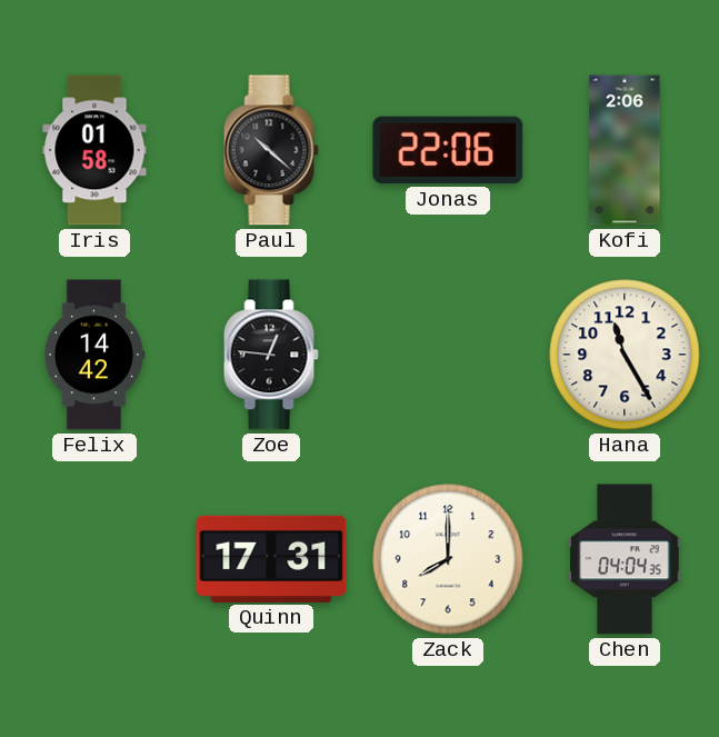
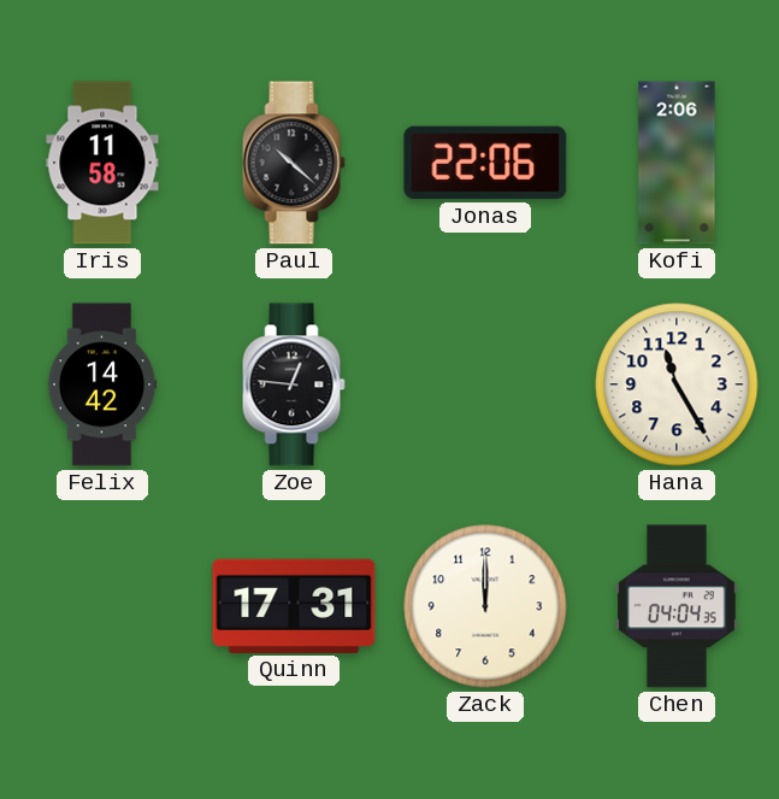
Iris: 01:58 -> 11:58
Zack: 8:00 -> 12:00
